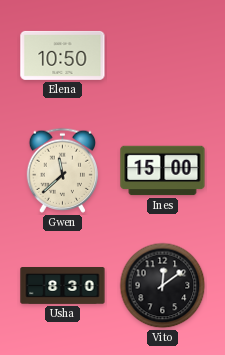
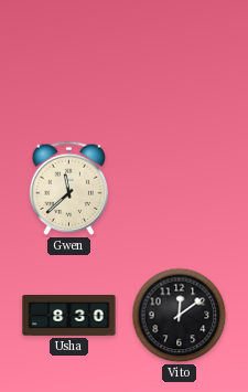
Elena: 10:50 -> none
Ines: 15:00 -> none
